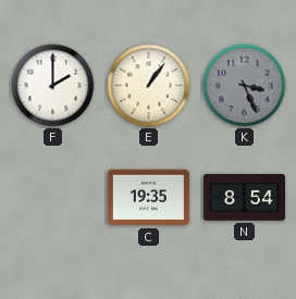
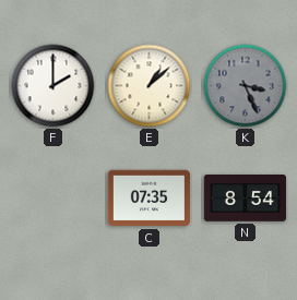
E: 1:06 -> 1:08
C: 19:35 -> 07:35
